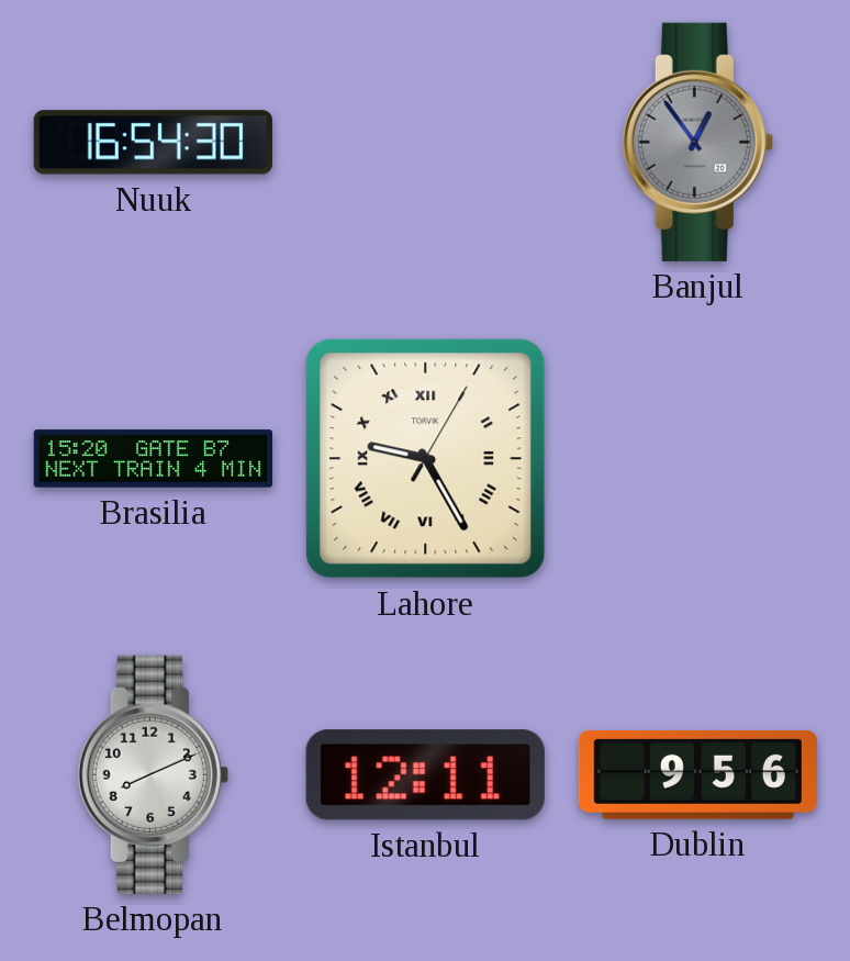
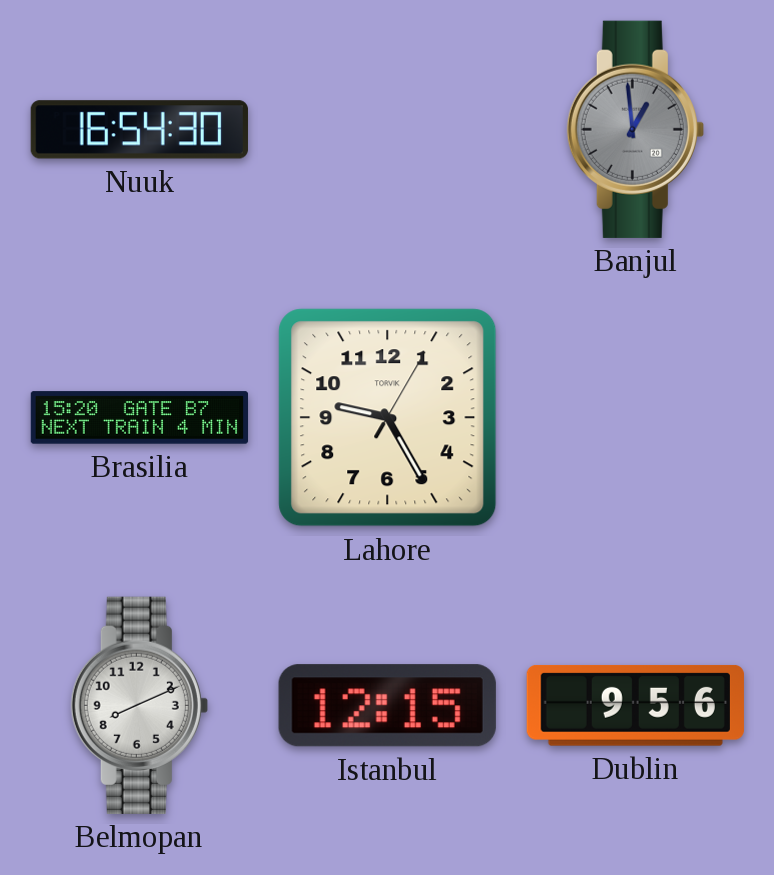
Banjul: 12:54 -> 12:59
Lahore numerals: Roman -> Arabic
Istanbul: 12:11 -> 12:15
